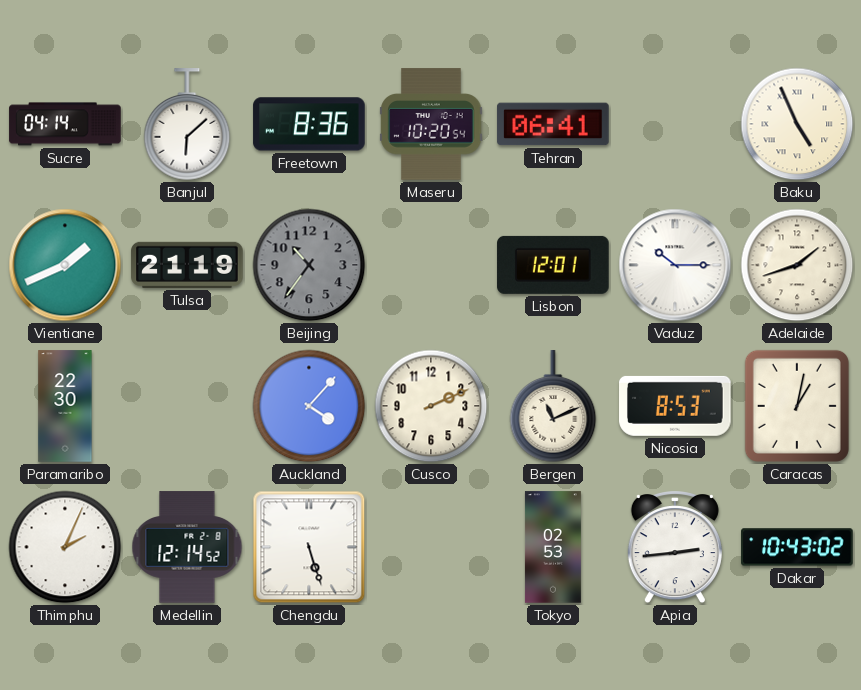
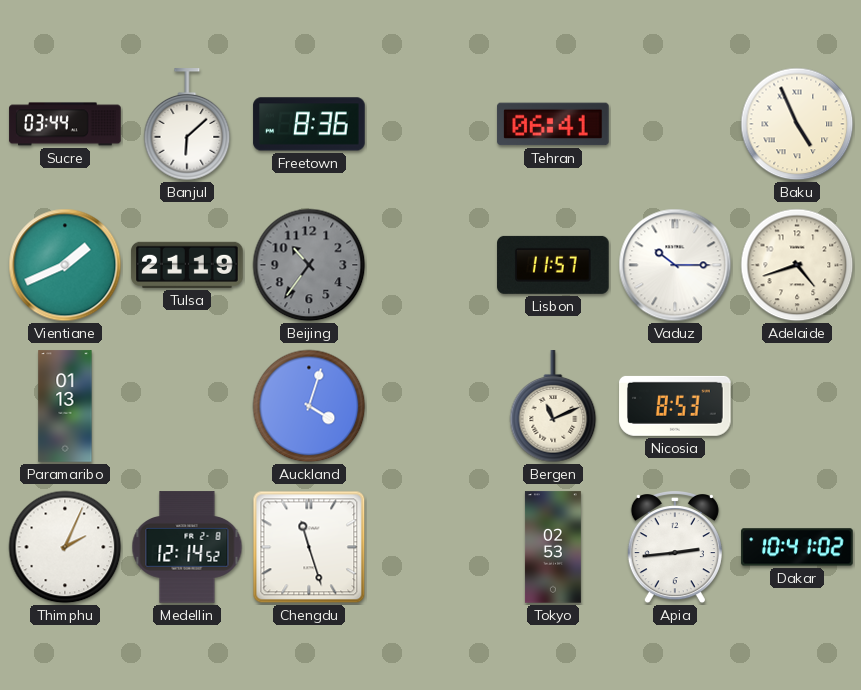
Sucre: 04:14 -> 03:44
Maseru: 10:20 -> none
Lisbon: 12:01 -> 11:57
Adelaide: 1:42 -> 4:42
Paramaribo: 22:30 -> 01:13
Auckland: 4:07 -> 4:03
Cusco: 2:11 -> none
Caracas: 1:02 -> none
Chengdu: 5:27 -> 11:27
Dakar: 10:43 -> 10:41
